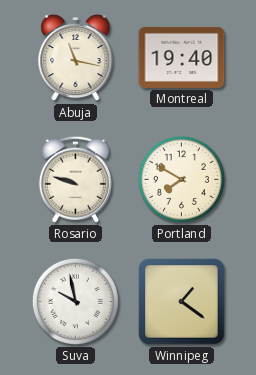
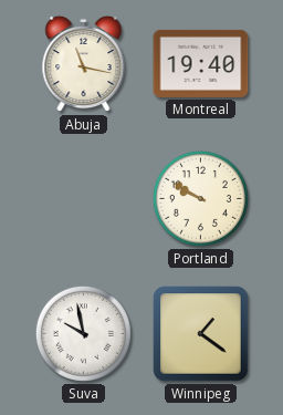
Rosario: 9:48 -> none
Portland: 7:50 -> 9:50
